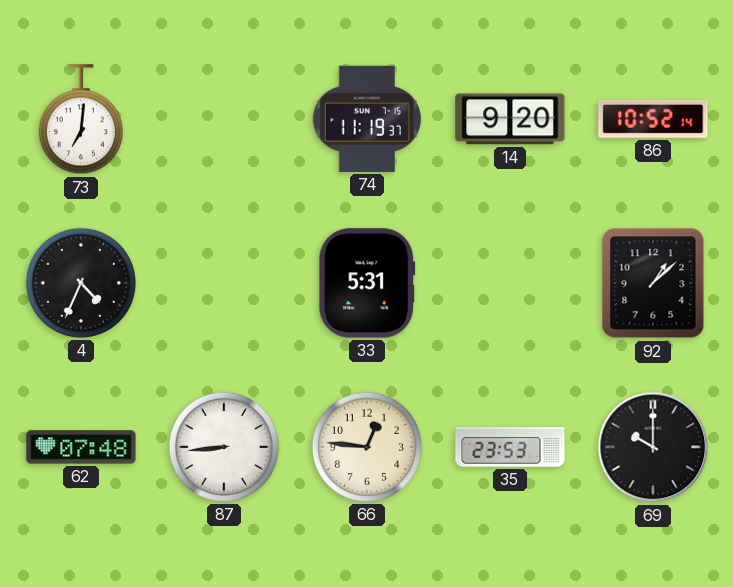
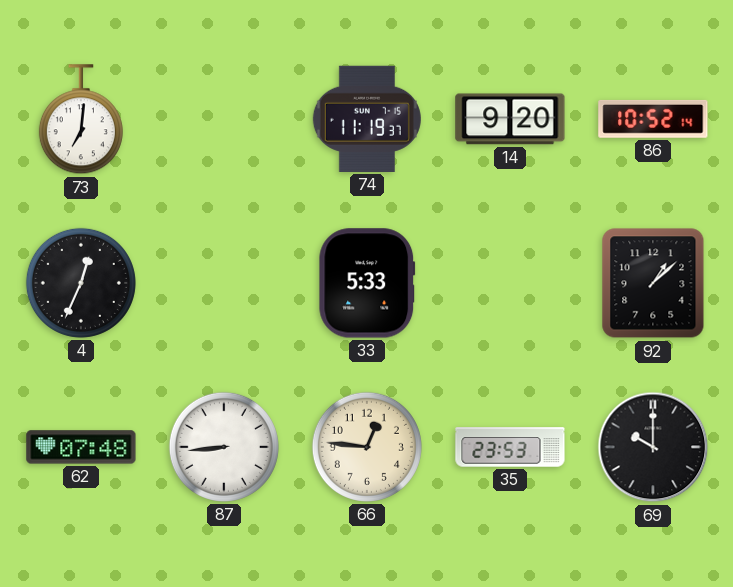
4: 4:34 -> 12:34
33: 5:31 -> 5:33
